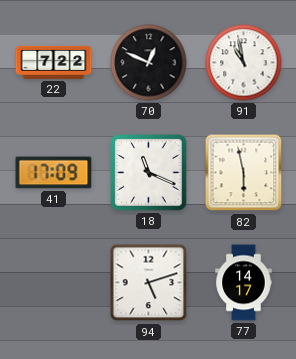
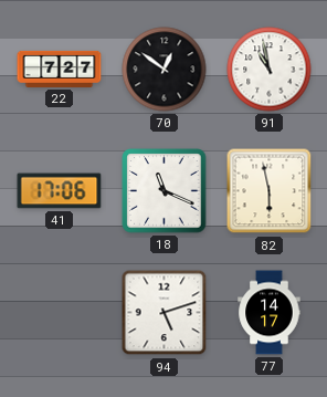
22: 7:22 -> 7:27
70: 12:49 -> 12:51
41: 17:09 -> 17:06
